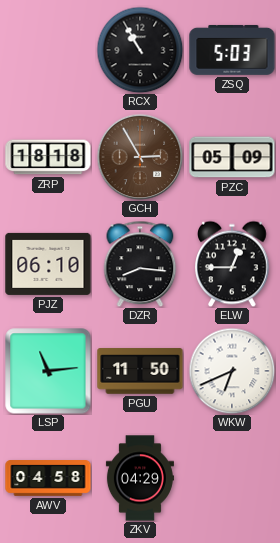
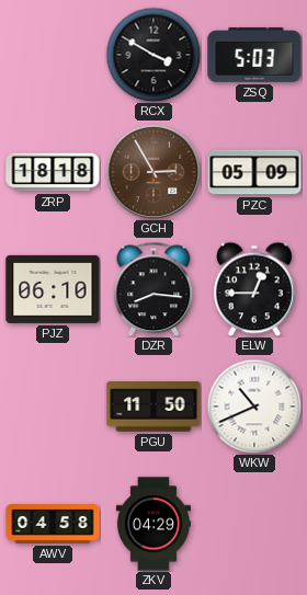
RCX: 10:55 -> 3:50
LSP: 11:14 -> none
WKW: 6:41 -> 10:41
